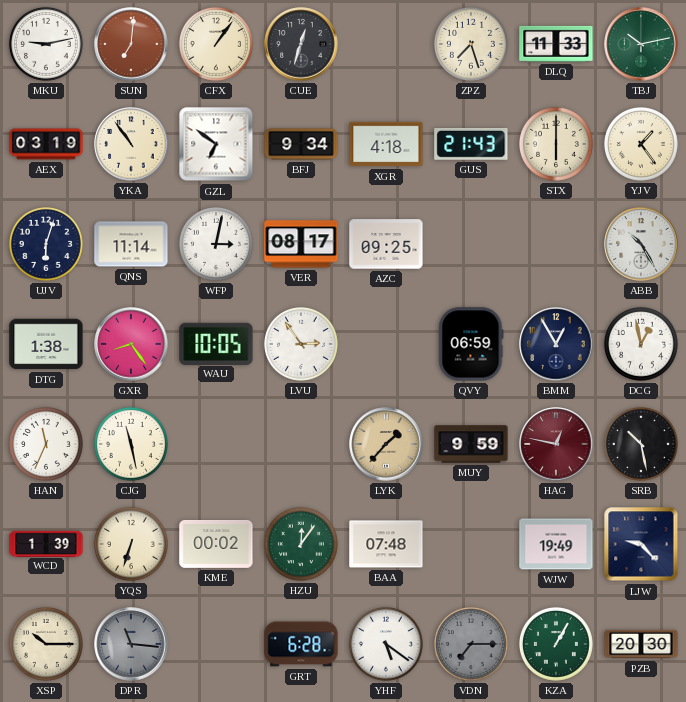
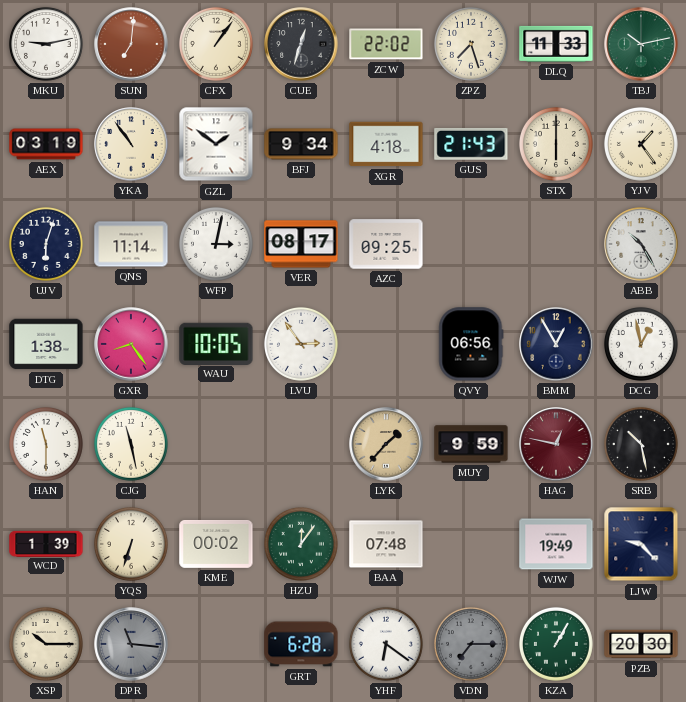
ZCW: none -> 22:02
GZL: 6:51 -> 1:51
QVY: 06:59 -> 06:56
HAN: 11:34 -> 11:30
YHF: 5:21 -> 6:21
